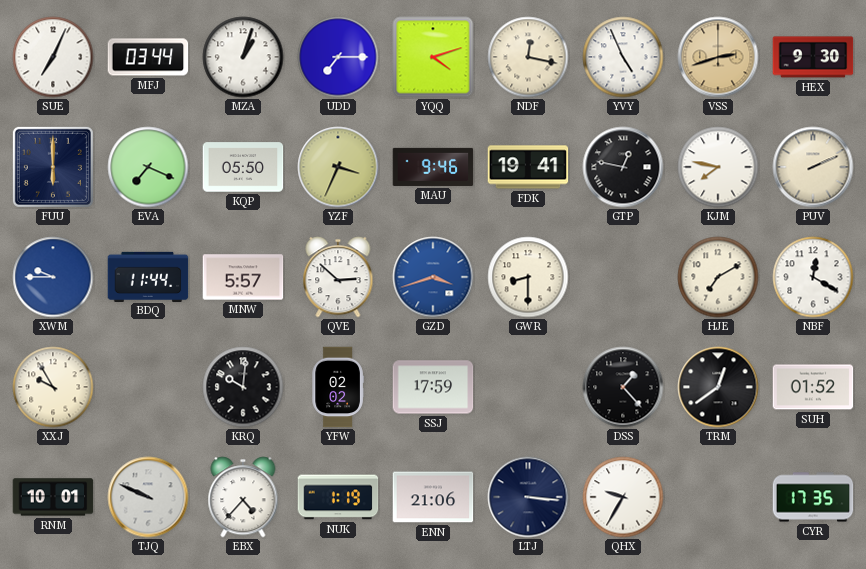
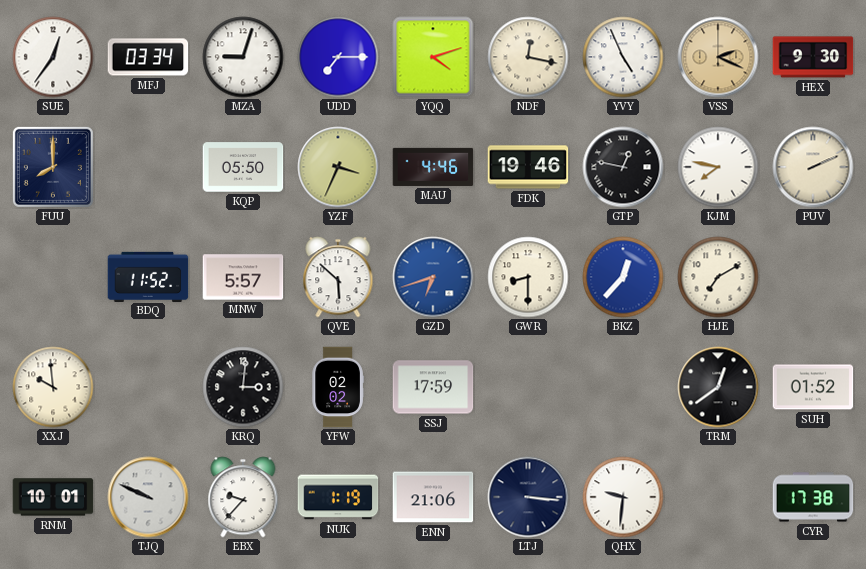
SUE: 7:04 -> 12:36
MFJ: 03:44 -> 03:34
MZA: 1:03 -> 9:03
VSS: 2:42 -> 2:19
FUU: 6:00 -> 8:00
EVA: 7:19 -> none
MAU: 9:46 -> 4:46
FDK: 19:41 -> 19:46
XWM: 9:45 -> none
BDQ: 11:44 -> 11:52
QVE: 2:52 -> 5:52
GZD: 3:42 -> 6:42
BKZ: none -> 12:37
NBF: 12:20 -> none
XXJ: 9:55 -> 9:59
KRQ: 10:01 -> 3:01
DSS: 1:23 -> none
EBX: 4:37 -> 9:37
QHX: 9:35 -> 9:31
CYR: 17:35 -> 17:38
